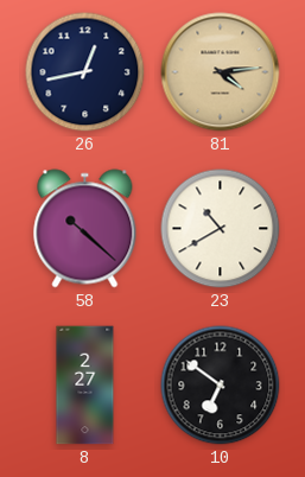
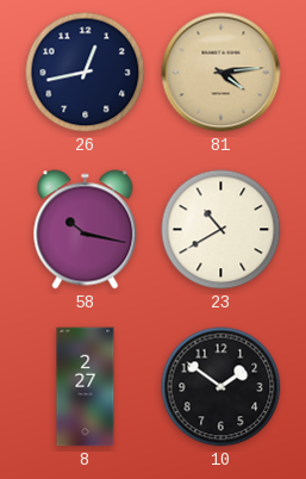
58: 10:22 -> 10:17
10: 6:51 -> 1:51
